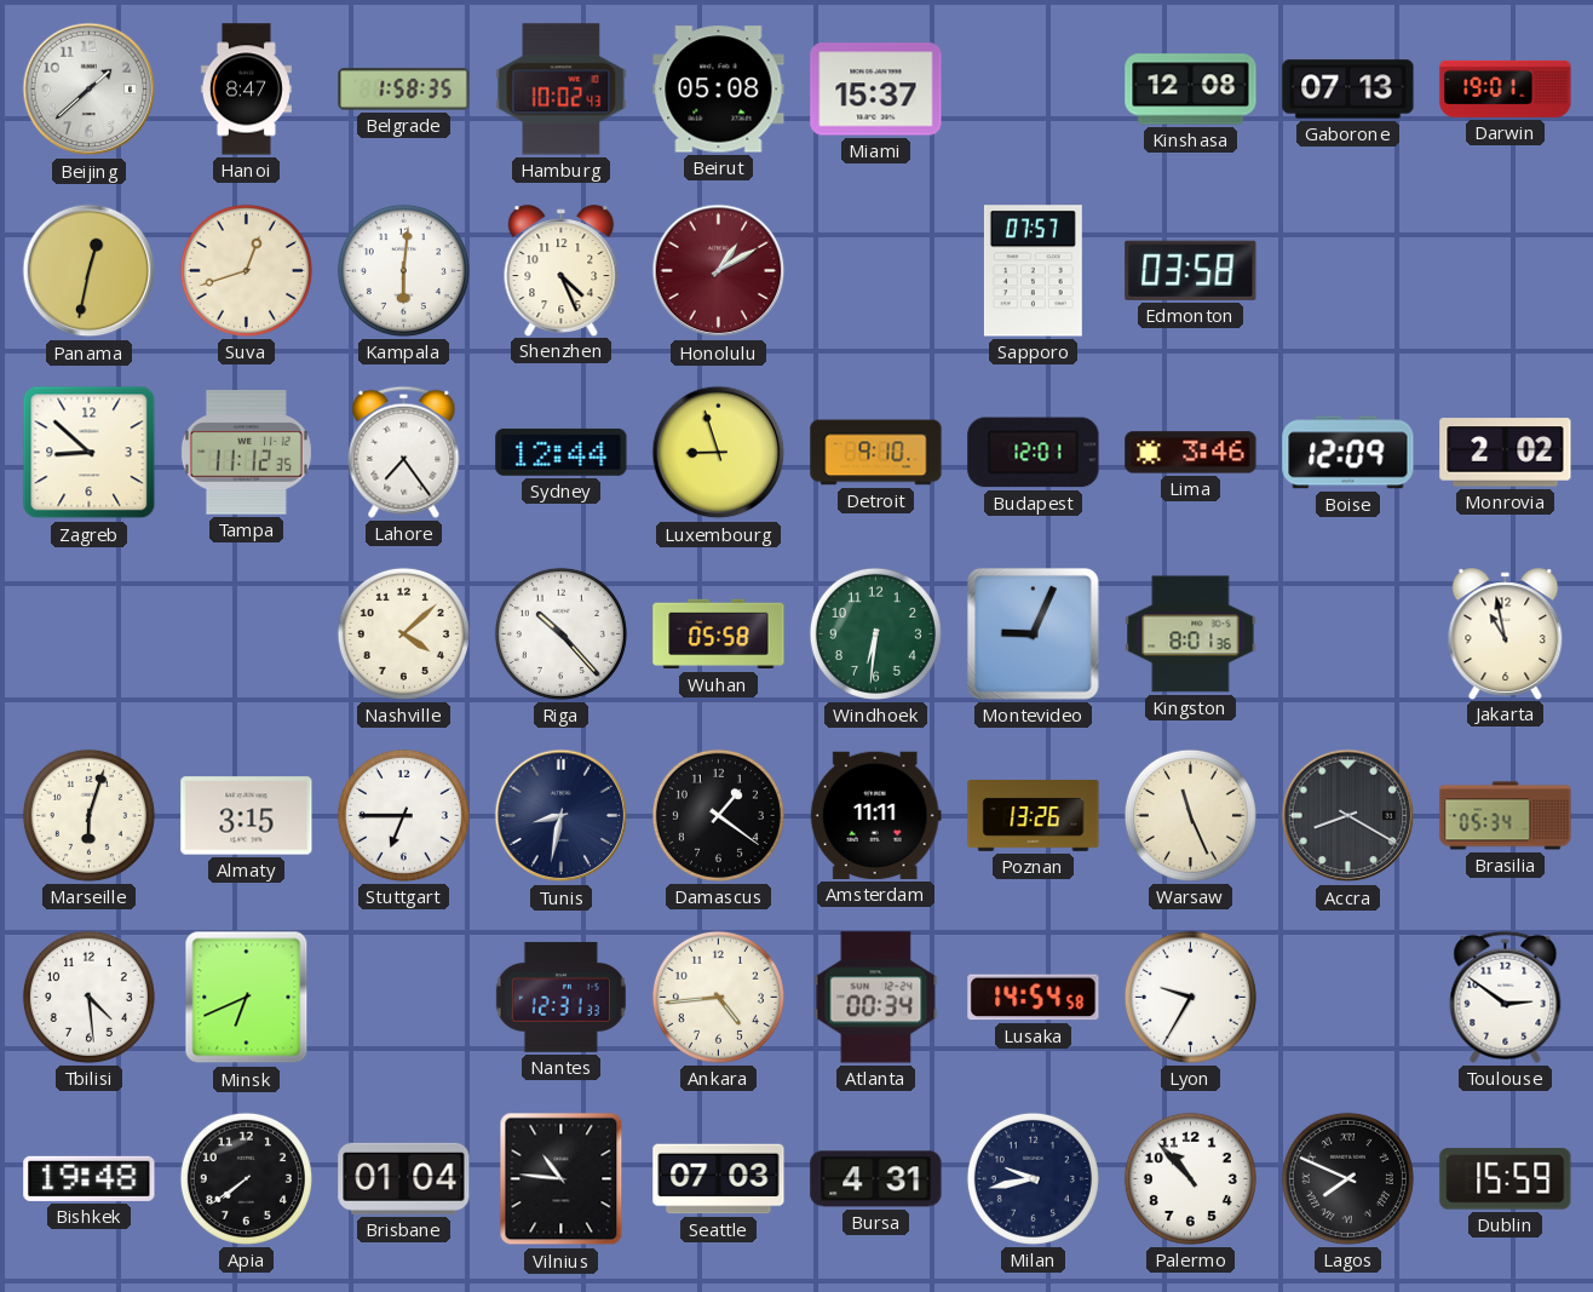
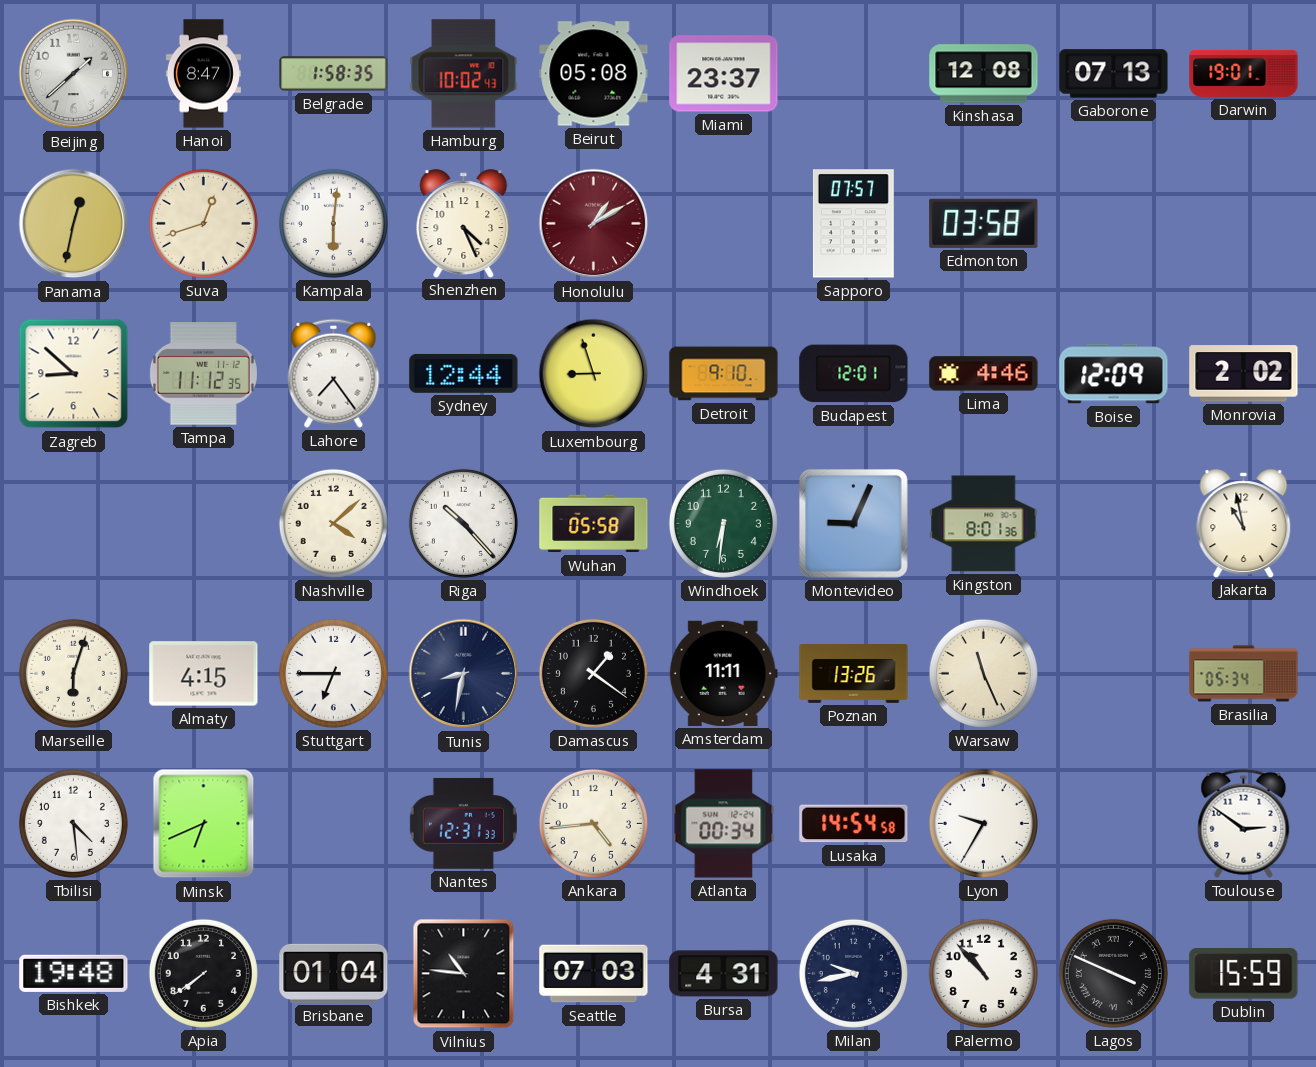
Miami: 15:37 -> 23:37
Lima: 3:46 -> 4:46
Almaty: 3:15 -> 4:15
Accra: 8:20 -> none
Lagos: 7:49 -> 3:49
